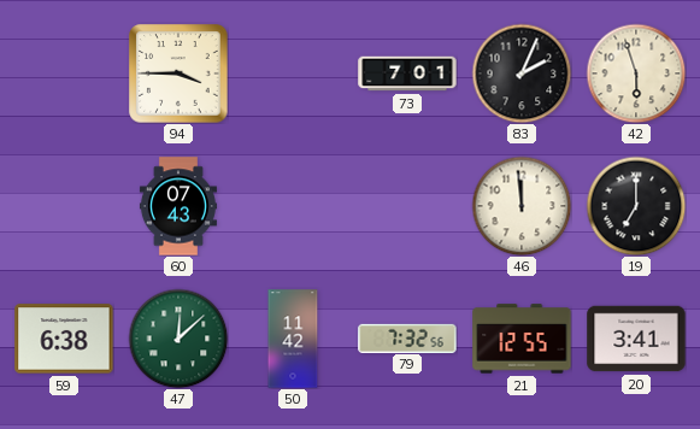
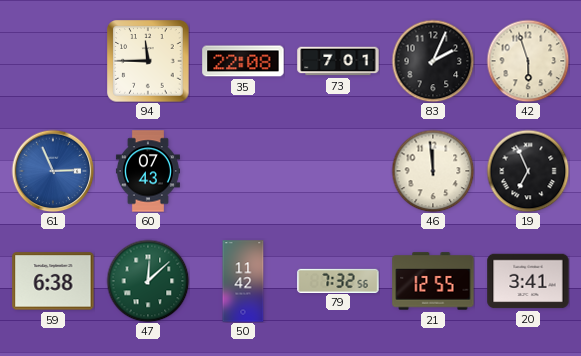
94: 3:45 -> 11:45
35: none -> 22:08
61: none -> 2:56
19: 7:00 -> 6:56
